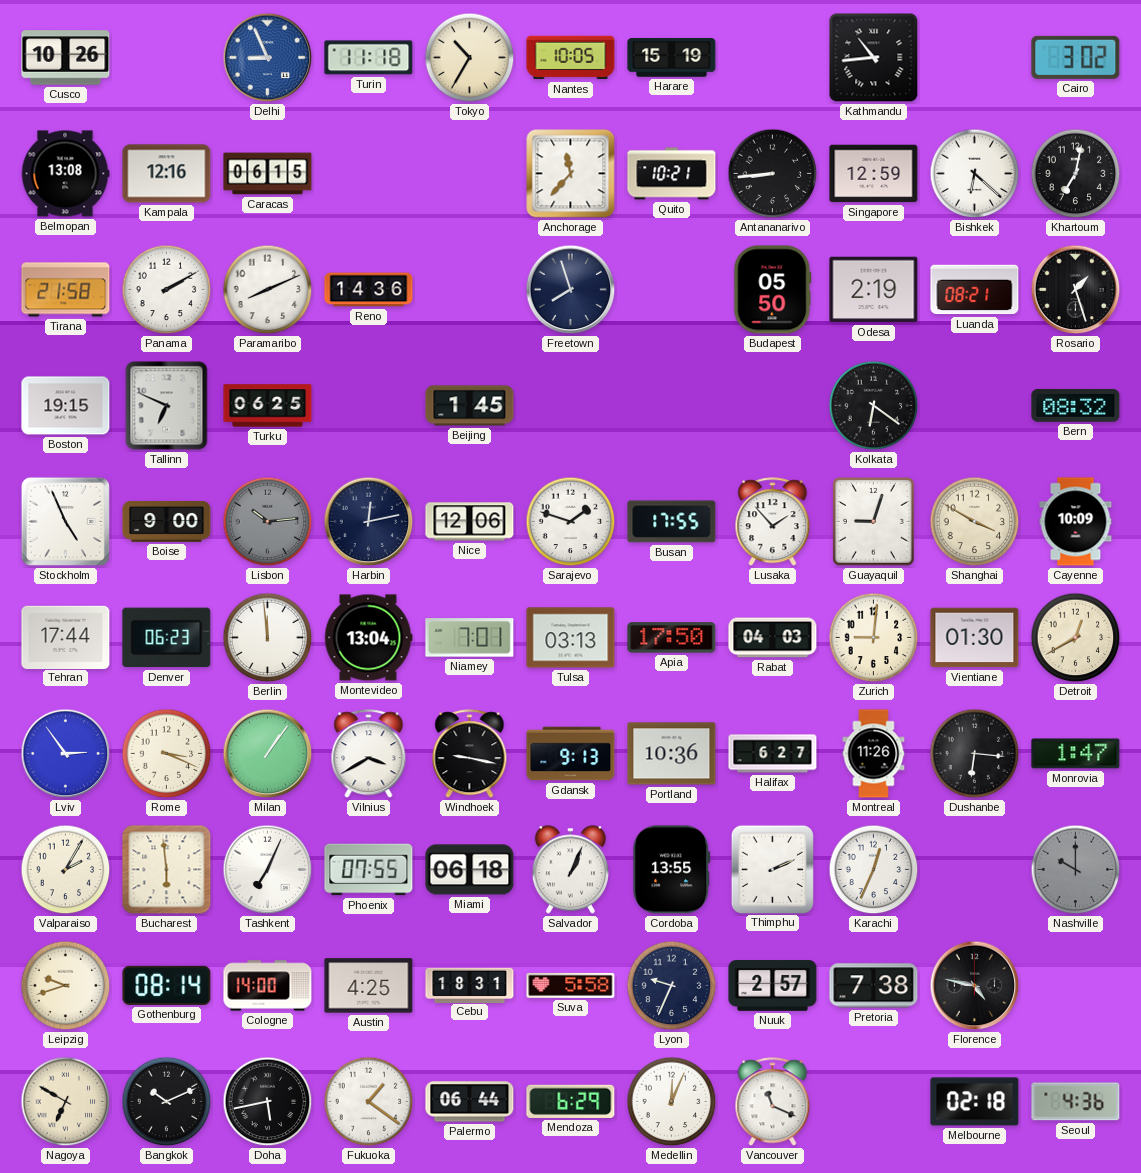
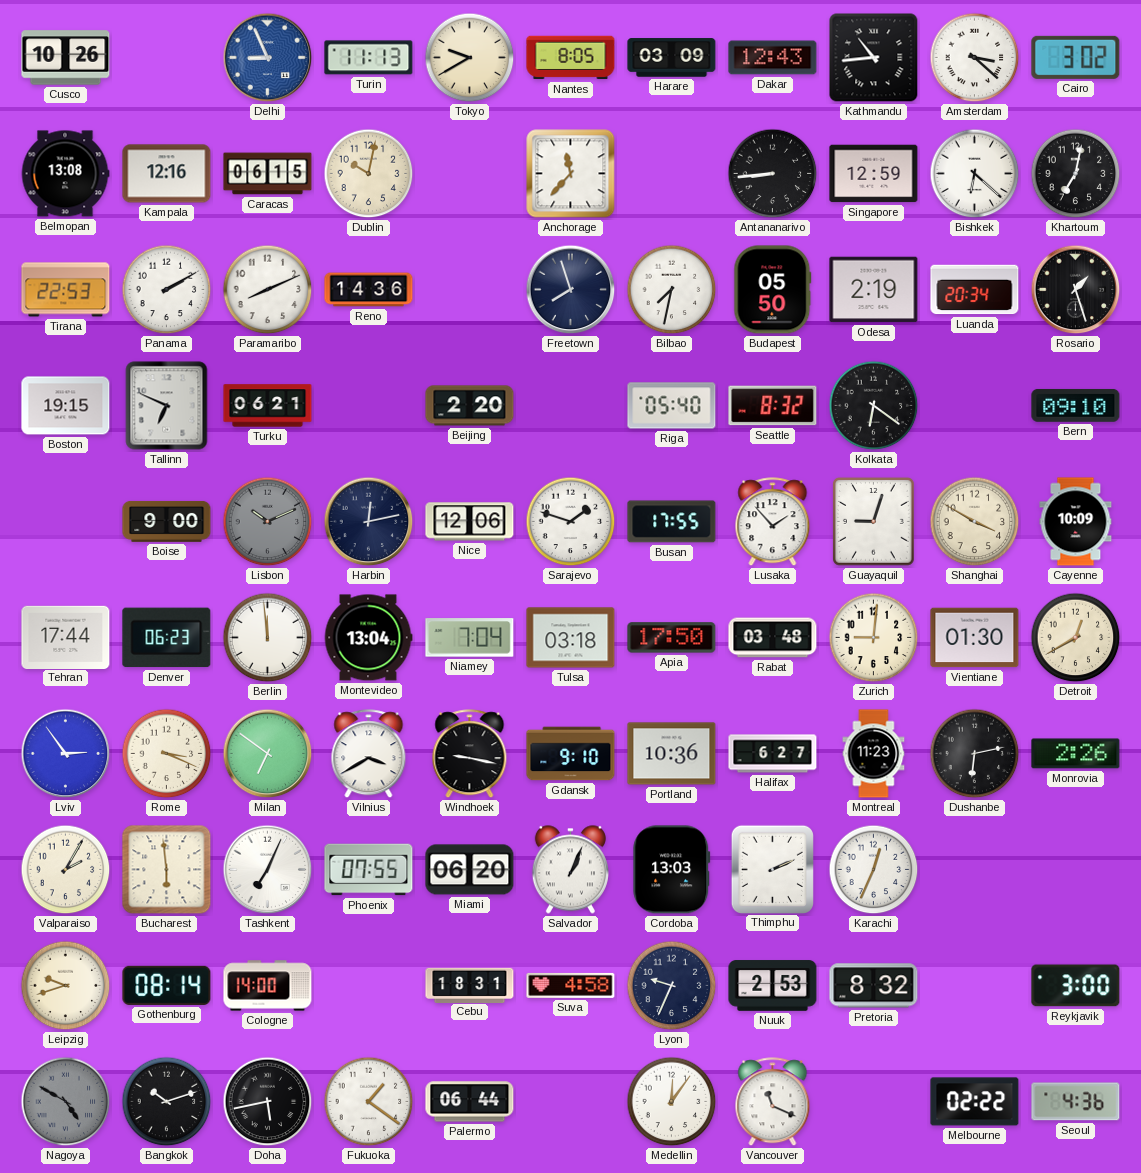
Turin: 11:18 -> 11:13
Tokyo: 10:35 -> 9:40
Nantes: 10:05 -> 8:05
Harare: 15:19 -> 03:09
Dakar: none -> 12:43
Amsterdam: none -> 3:22
Dublin: none -> 10:02
Quito: 10:21 -> none
Tirana: 21:58 -> 22:53
Bilbao: none -> 7:32
Luanda: 08:21 -> 20:34
Turku: 06:25 -> 06:21
Beijing: 1:45 -> 2:20
Riga: none -> 05:40
Seattle: none -> 8:32
Bern: 08:32 -> 09:10
Stockholm: 4:56 -> none
Lisbon: 10:14 -> 10:11
Niamey: 7:01 -> 7:04
Tulsa: 03:13 -> 03:18
Rabat: 04:03 -> 03:48
Milan: 1:06 -> 6:51
Gdansk: 9:13 -> 9:10
Montreal: 11:26 -> 11:23
Dushanbe: 6:16 -> 6:13
Monrovia: 1:47 -> 2:26
Miami: 06:18 -> 06:20
Cordoba: 13:55 -> 13:03
Nashville: 10:00 -> none
Austin: 4:25 -> none
Suva: 5:58 -> 4:58
Nuuk: 2:57 -> 2:53
Pretoria: 7:38 -> 8:32
Florence: 4:47 -> none
Reykjavik: none -> 3:00
Nagoya: 6:50 -> 4:50
Nagoya dial: cream -> grey
Bangkok: 10:11 -> 10:12
Mendoza: 6:29 -> none
Medellin: 12:04 -> 12:06
Melbourne: 02:18 -> 02:22
